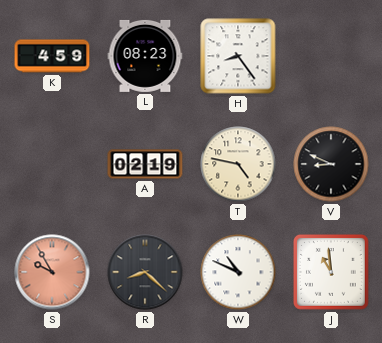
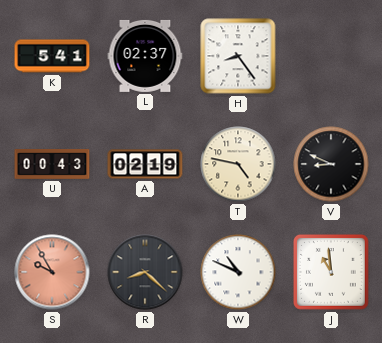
K: 4:59 -> 5:41
L: 08:23 -> 02:37
U: none -> 00:43
